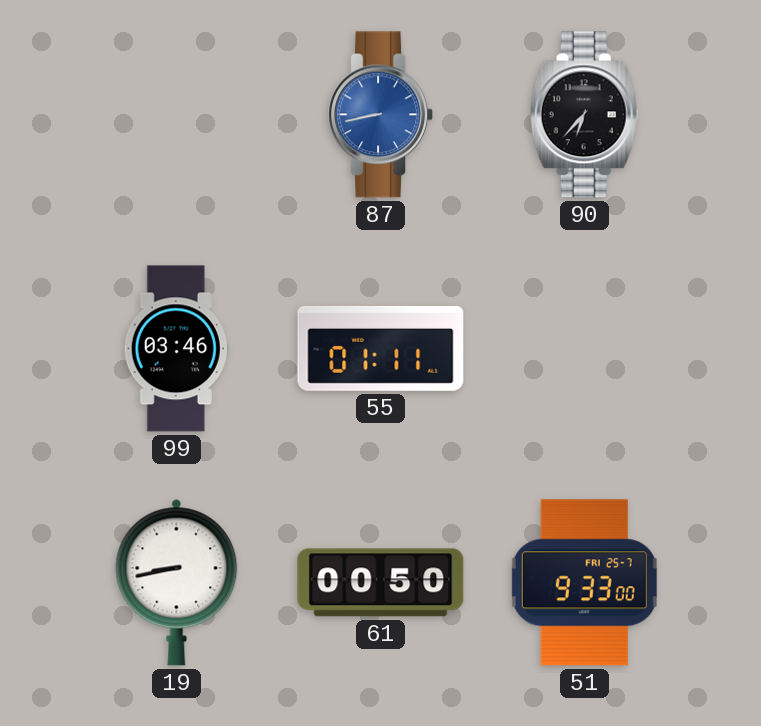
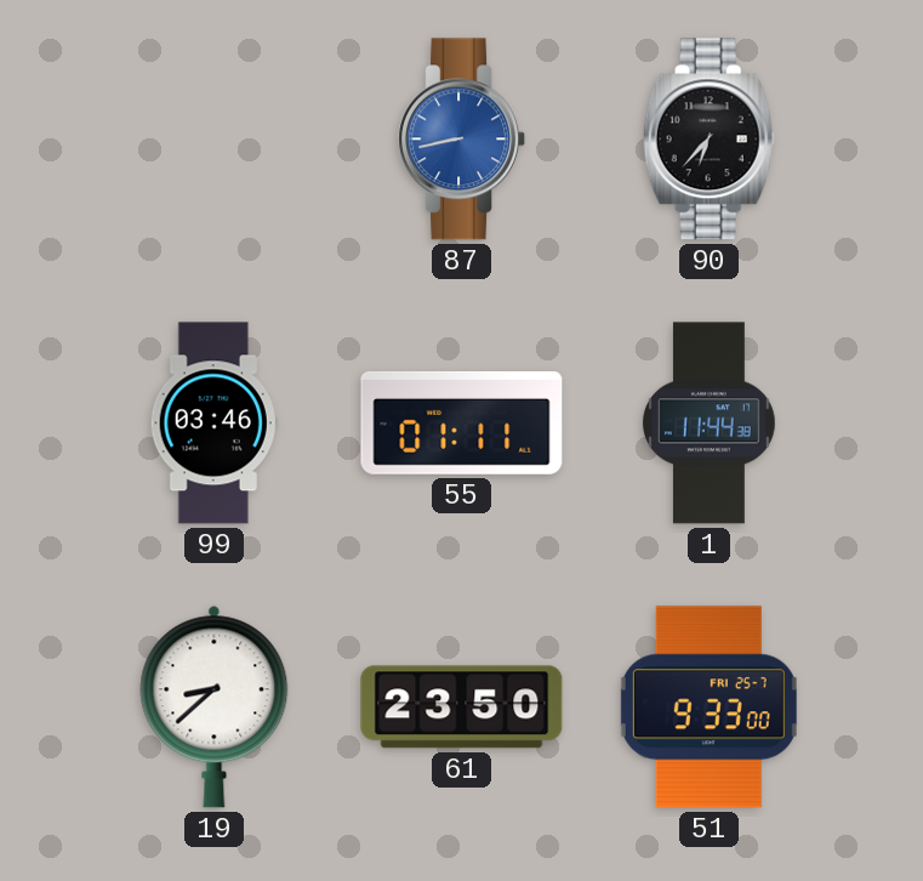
1: none -> 11:44
19: 8:43 -> 8:38
61: 00:50 -> 23:50
